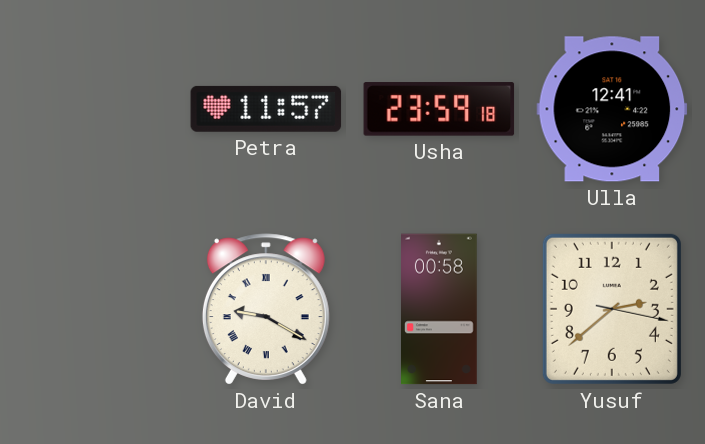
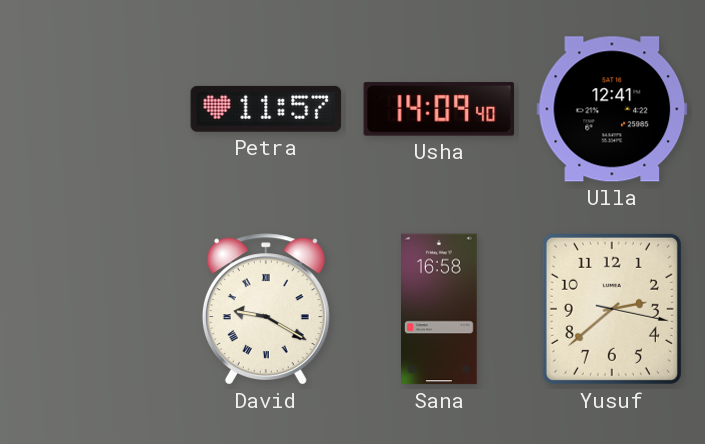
Usha: 23:59 -> 14:09
Sana: 00:58 -> 16:58
